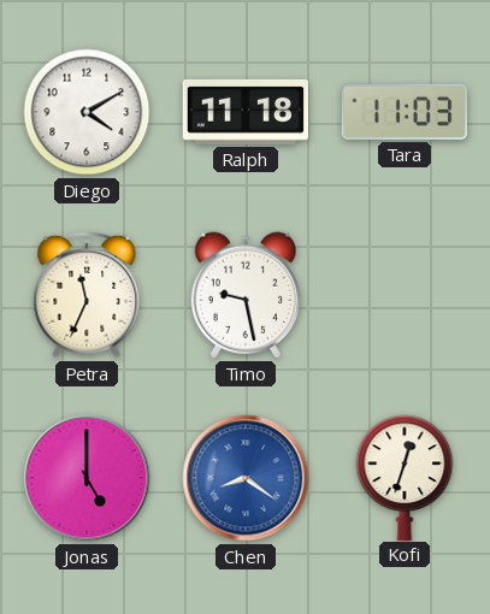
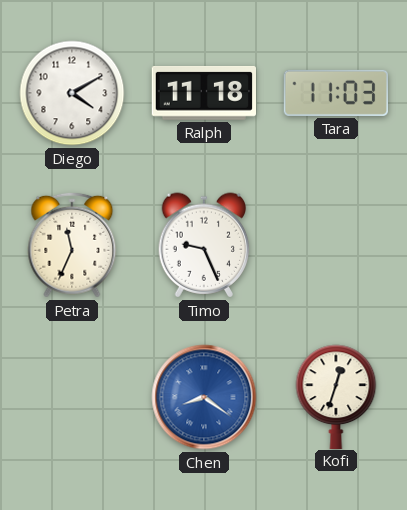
Timo: 9:28 -> 9:26
Jonas: 5:00 -> none
